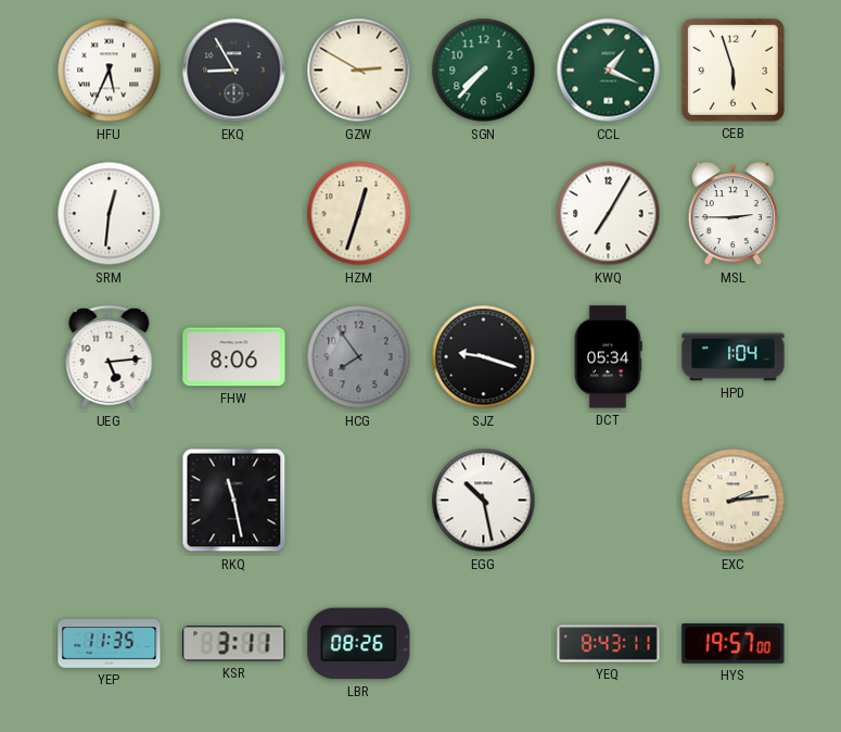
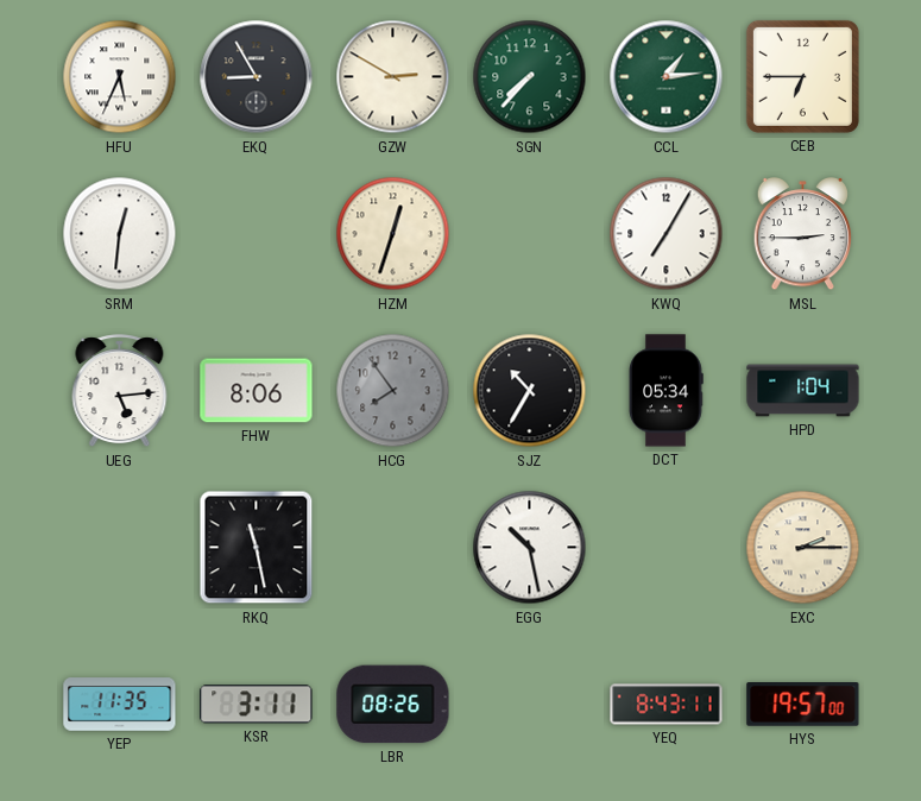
CCL: 1:19 -> 1:14
CEB: 5:57 -> 6:45
SJZ: 9:18 -> 10:35
EXC: 2:14 -> 2:15
